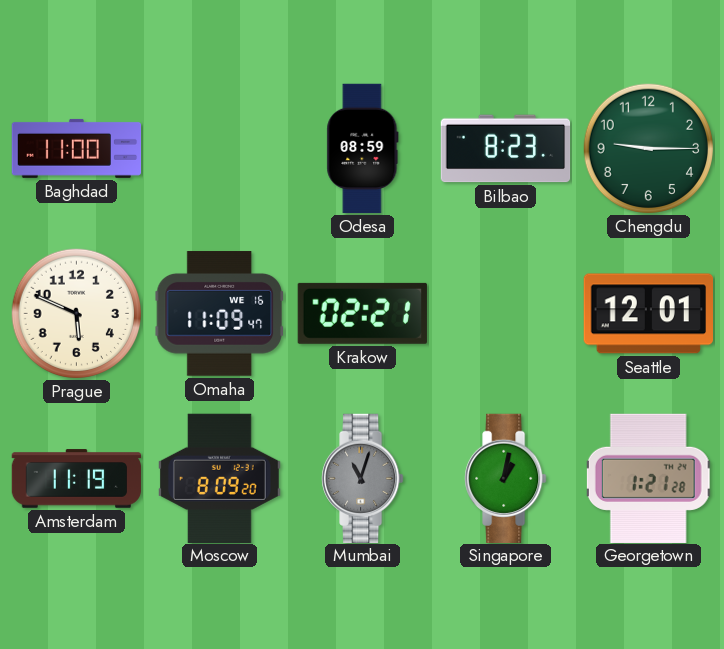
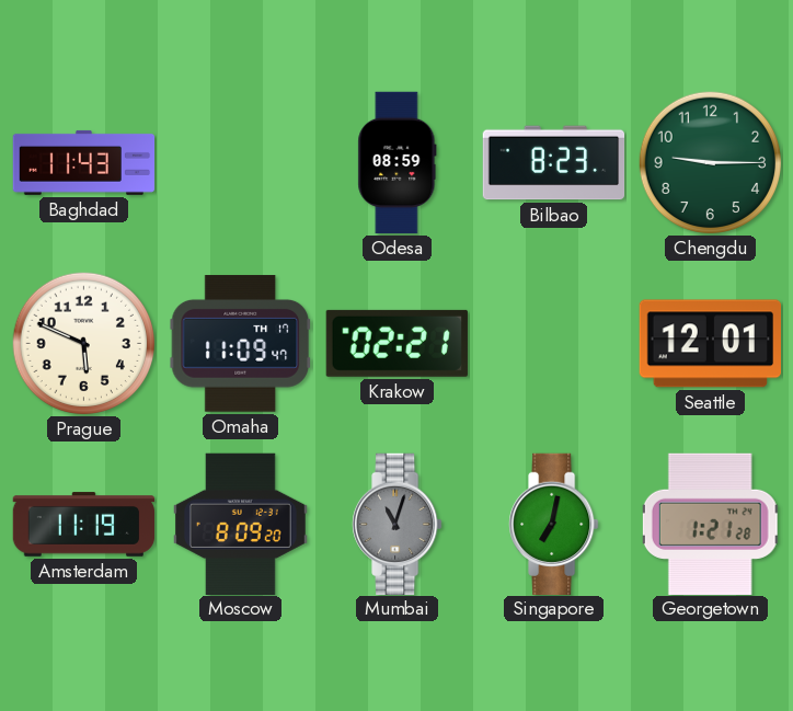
Baghdad: 11:00 -> 11:43
Omaha date: WE 16 -> TH 17
Singapore: 1:02 -> 7:02
